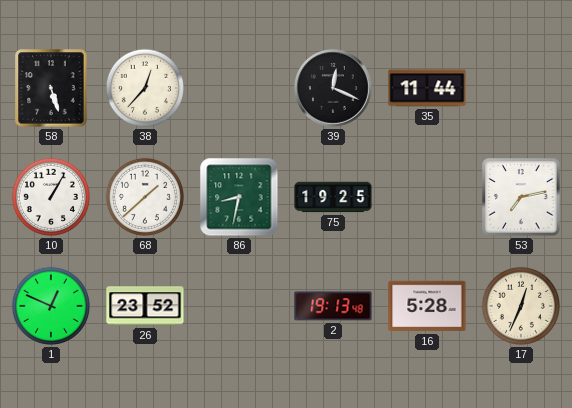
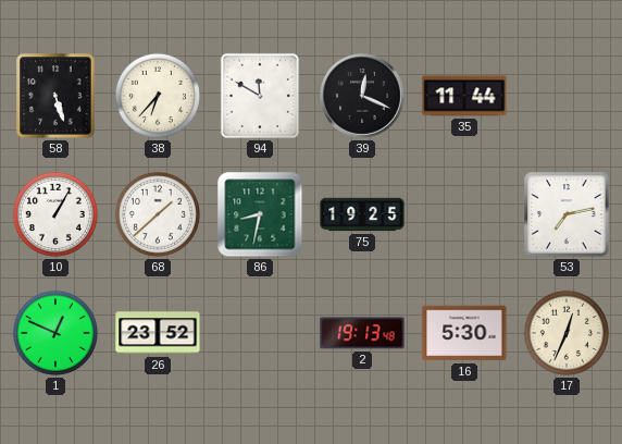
38: 12:37 -> 6:37
94: none -> 11:50
16: 5:28 -> 5:30
